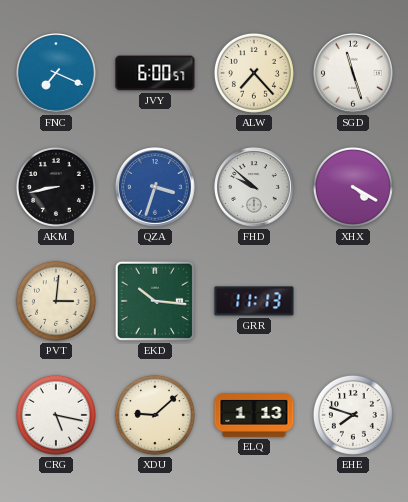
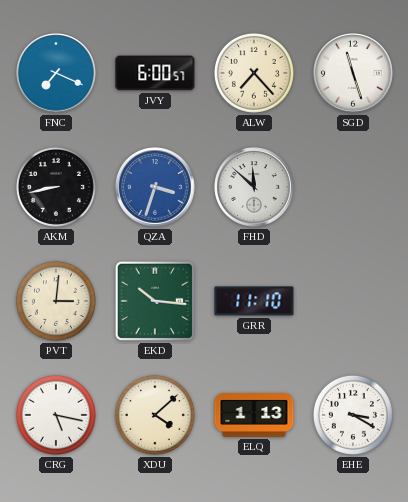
FHD: 9:52 -> 11:52
XHX: 4:20 -> none
GRR: 11:13 -> 11:10
XDU: 9:08 -> 4:08
EHE: 7:48 -> 3:20
